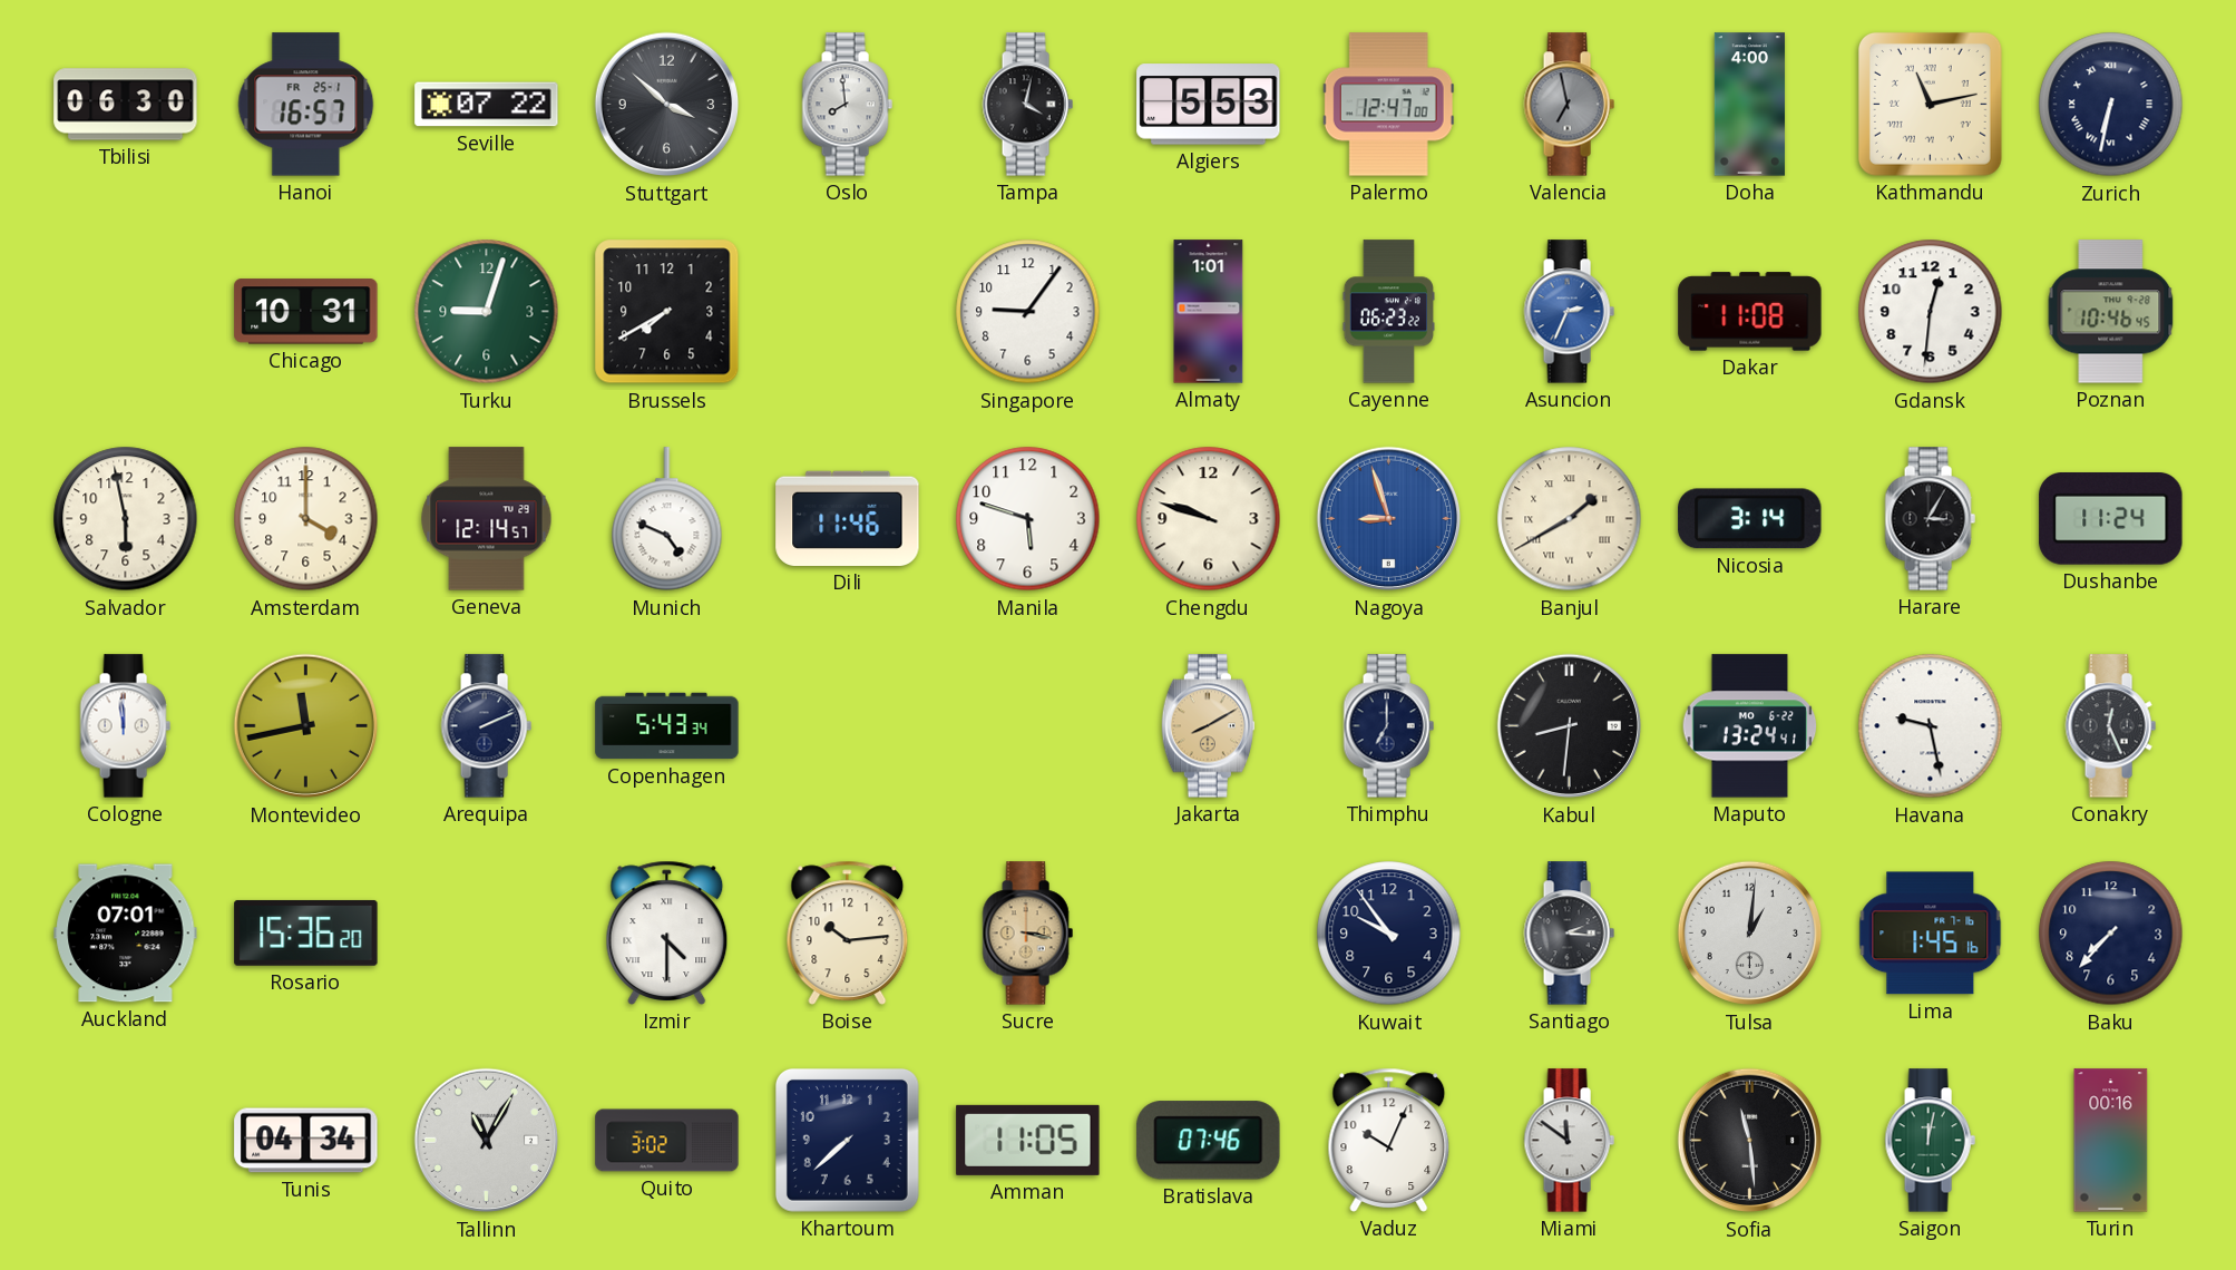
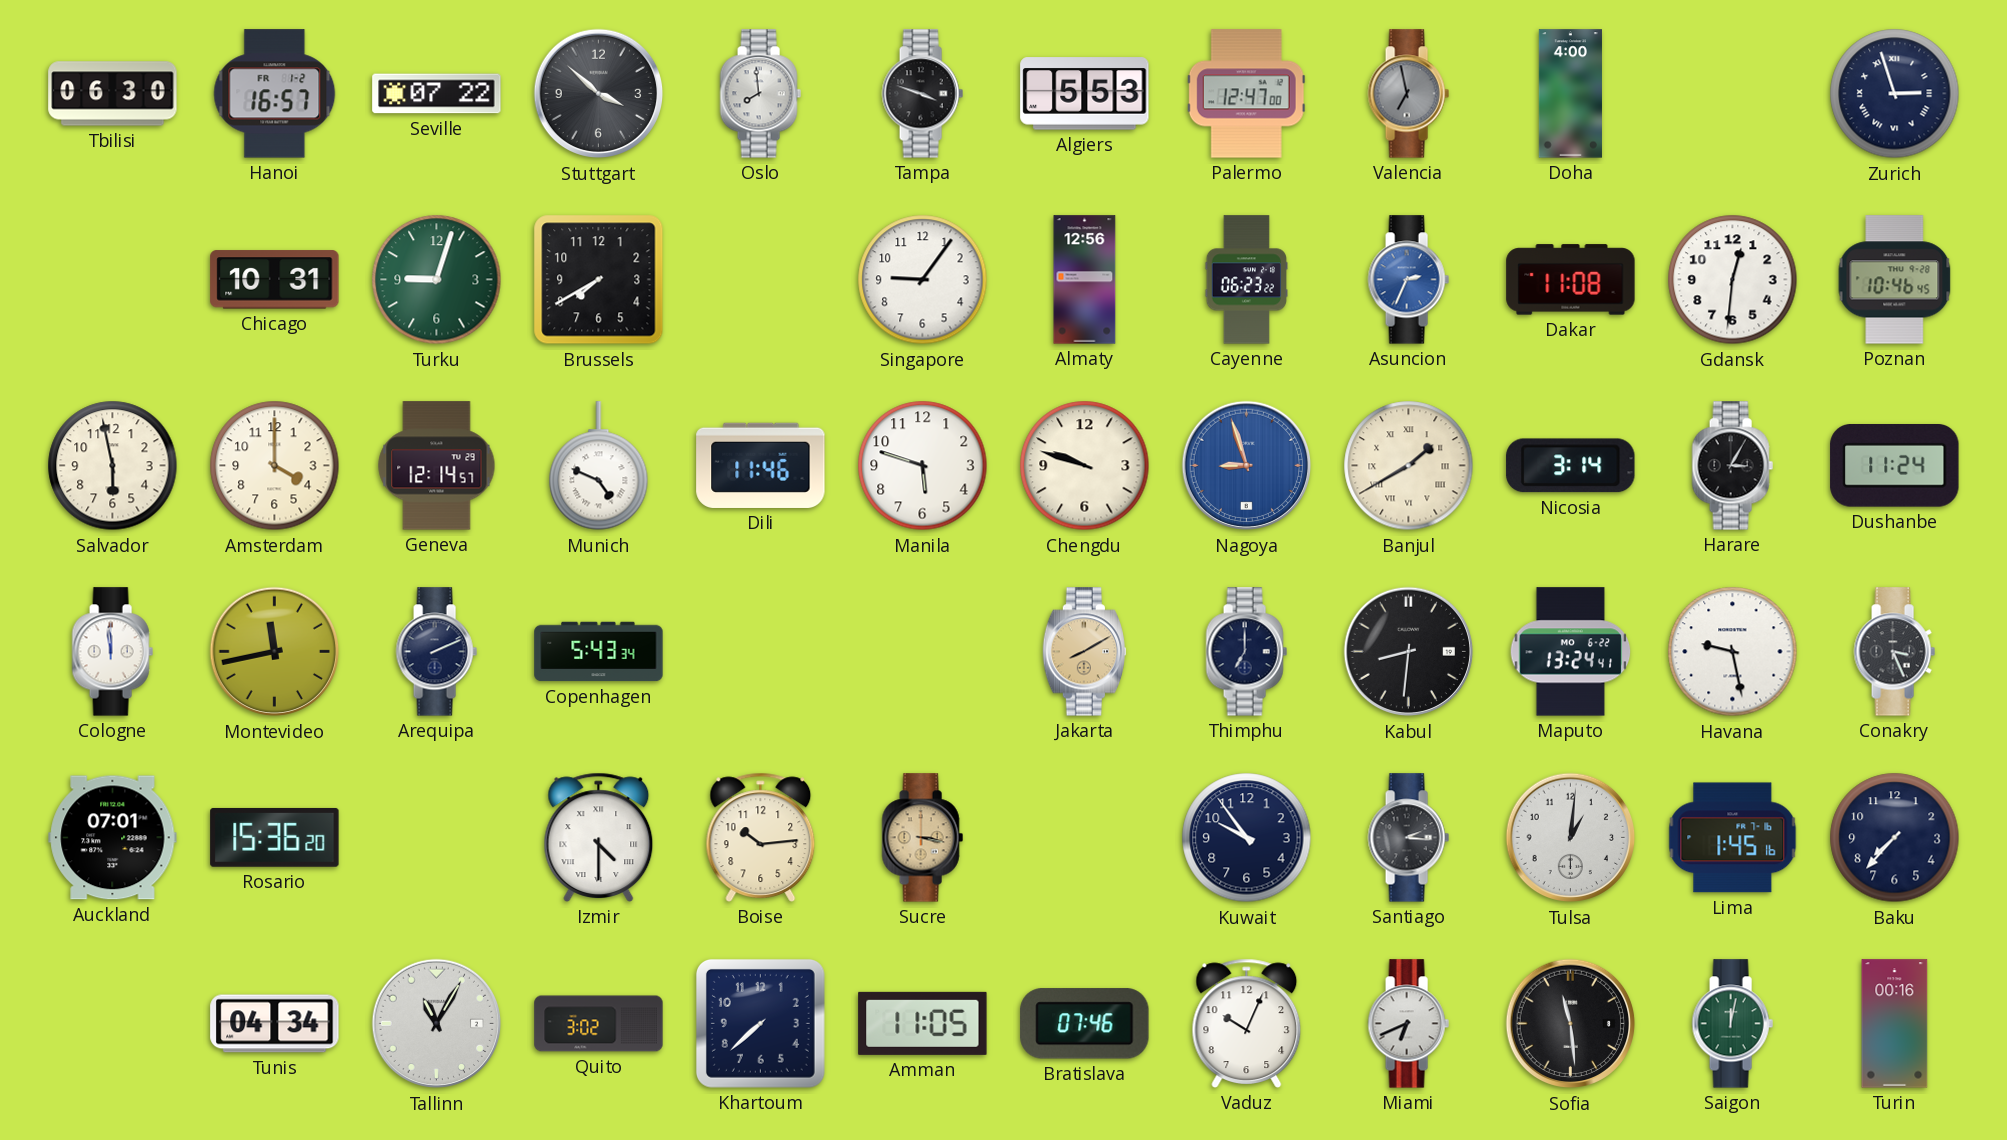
Hanoi date: FR 25-1 -> FR 1-2
Tampa: 4:02 -> 3:48
Kathmandu: 11:13 -> none
Zurich: 6:32 -> 2:57
Almaty: 1:01 -> 12:56
Conakry: 12:26 -> 3:26
Miami: 11:51 -> 6:41
